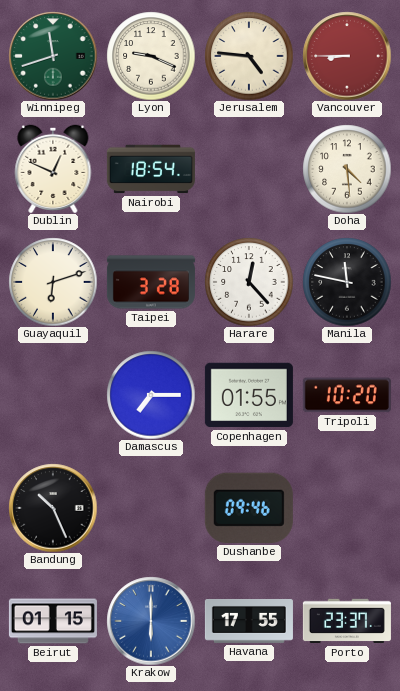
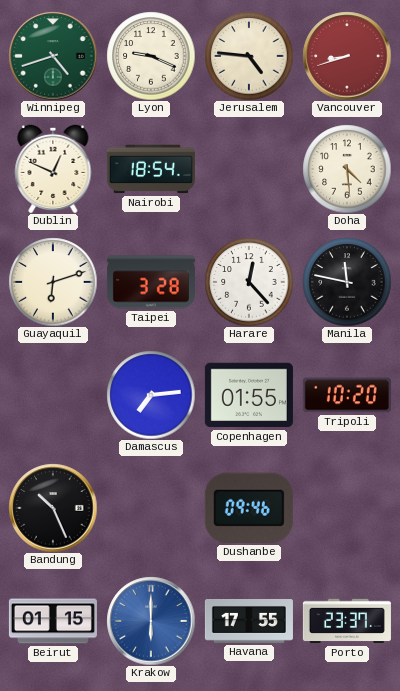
Winnipeg: 11:42 -> 4:42
Vancouver: 8:45 -> 8:42
Damascus: 7:15 -> 7:14
